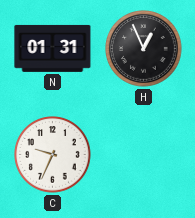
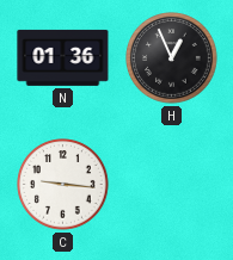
N: 01:31 -> 01:36
C: 9:34 -> 9:16
